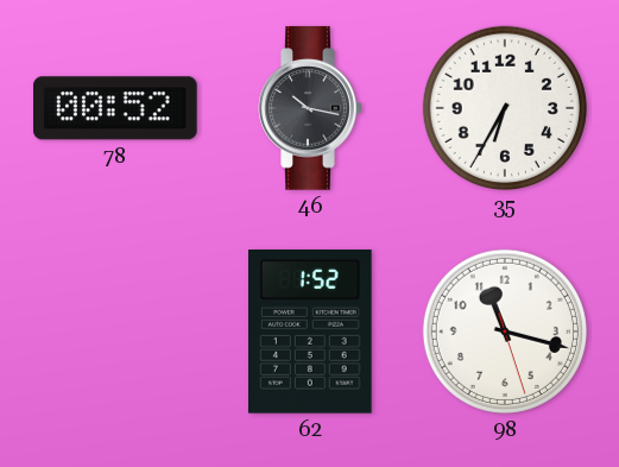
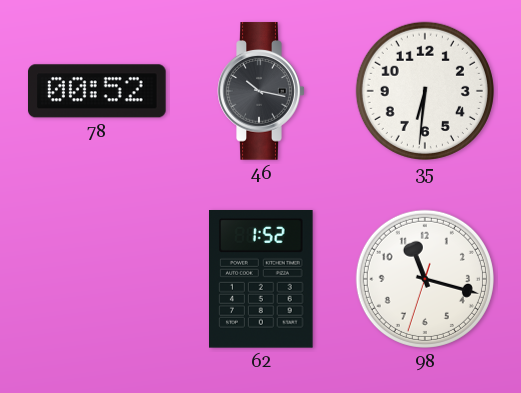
35: 6:35 -> 6:31
98: 11:17:27 -> 11:17:33
